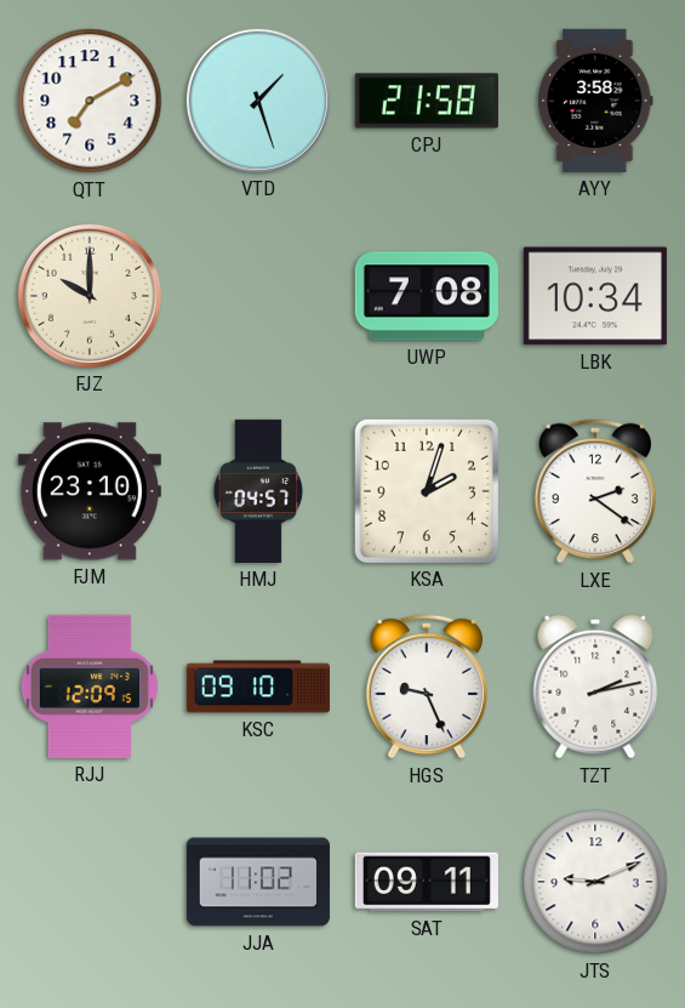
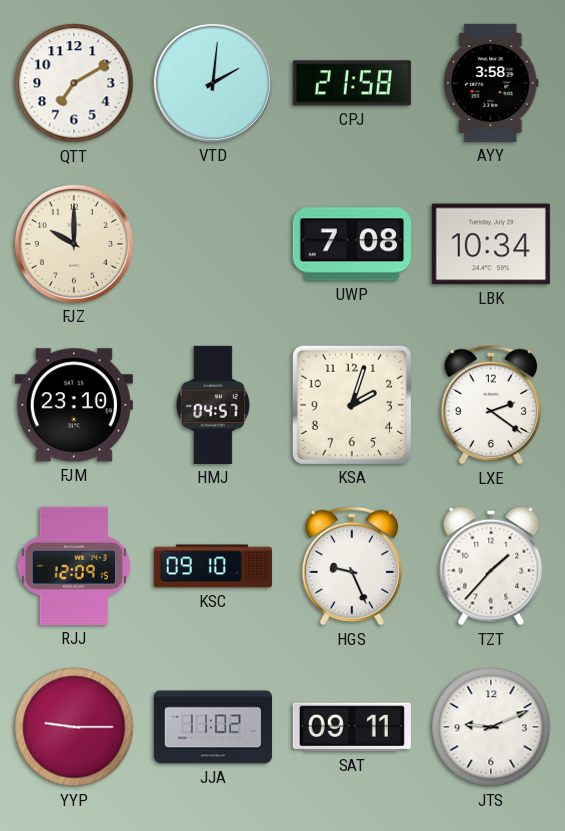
VTD: 1:27 -> 2:01
TZT: 2:13 -> 1:37
YYP: none -> 9:15
